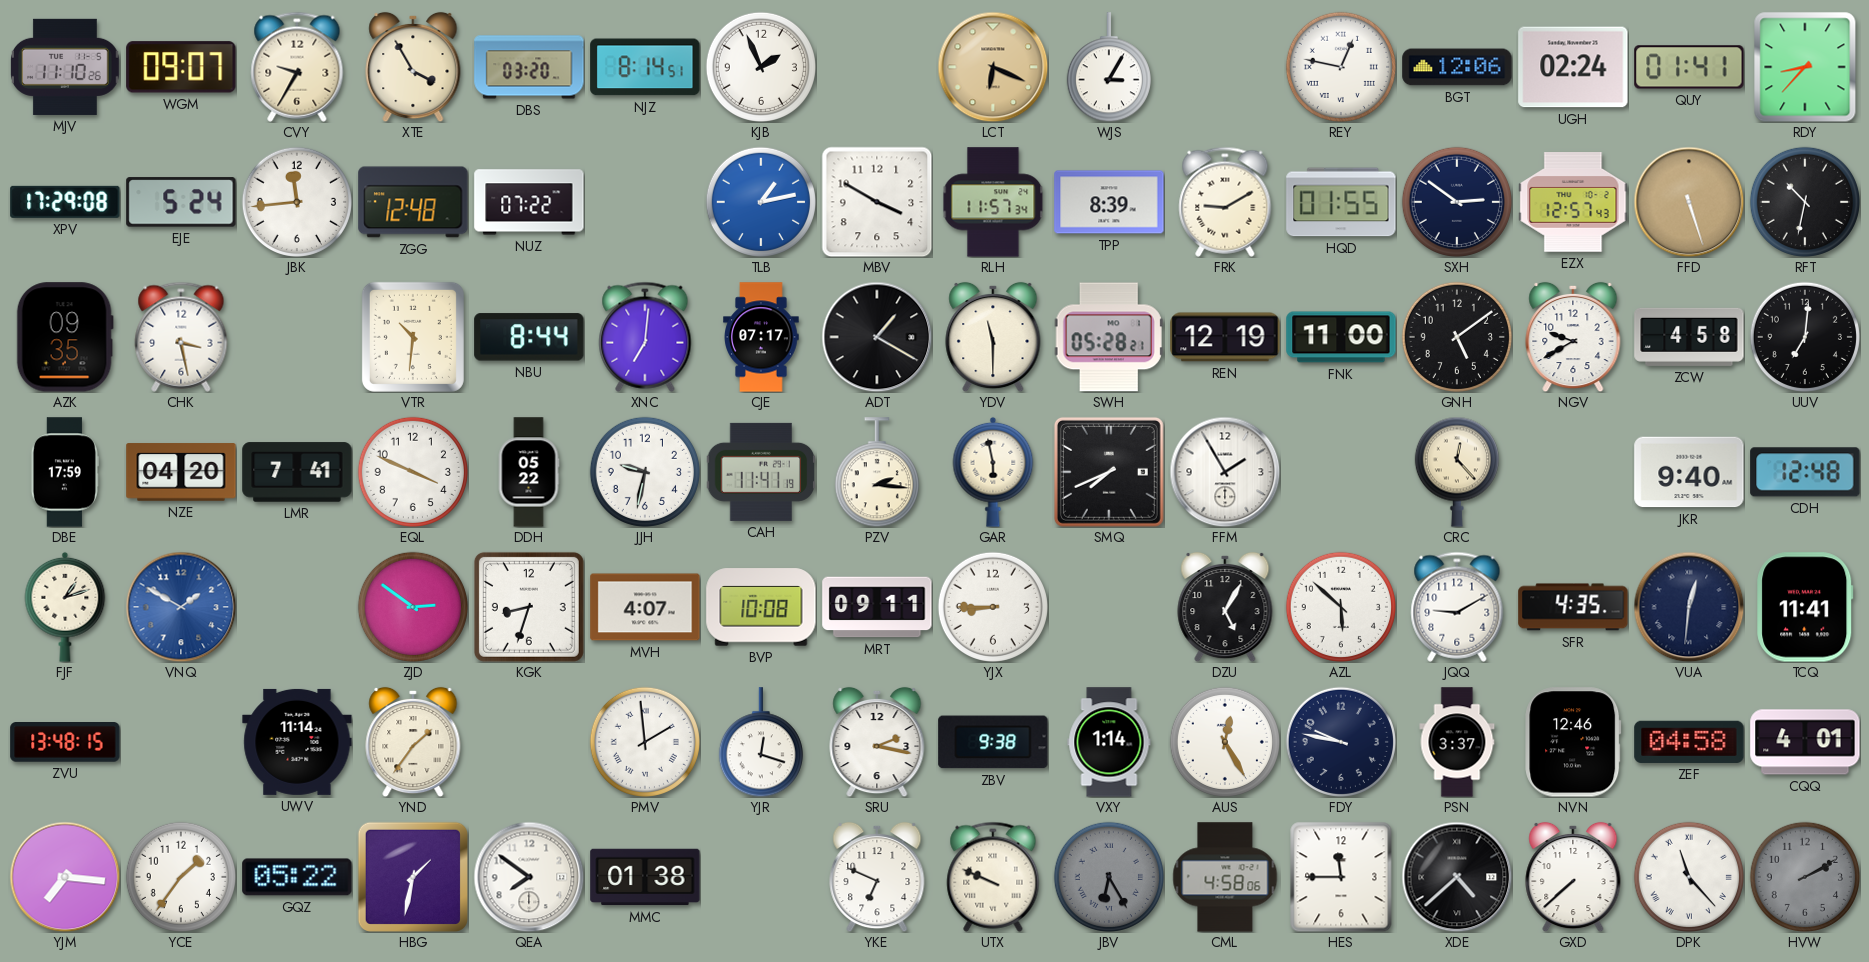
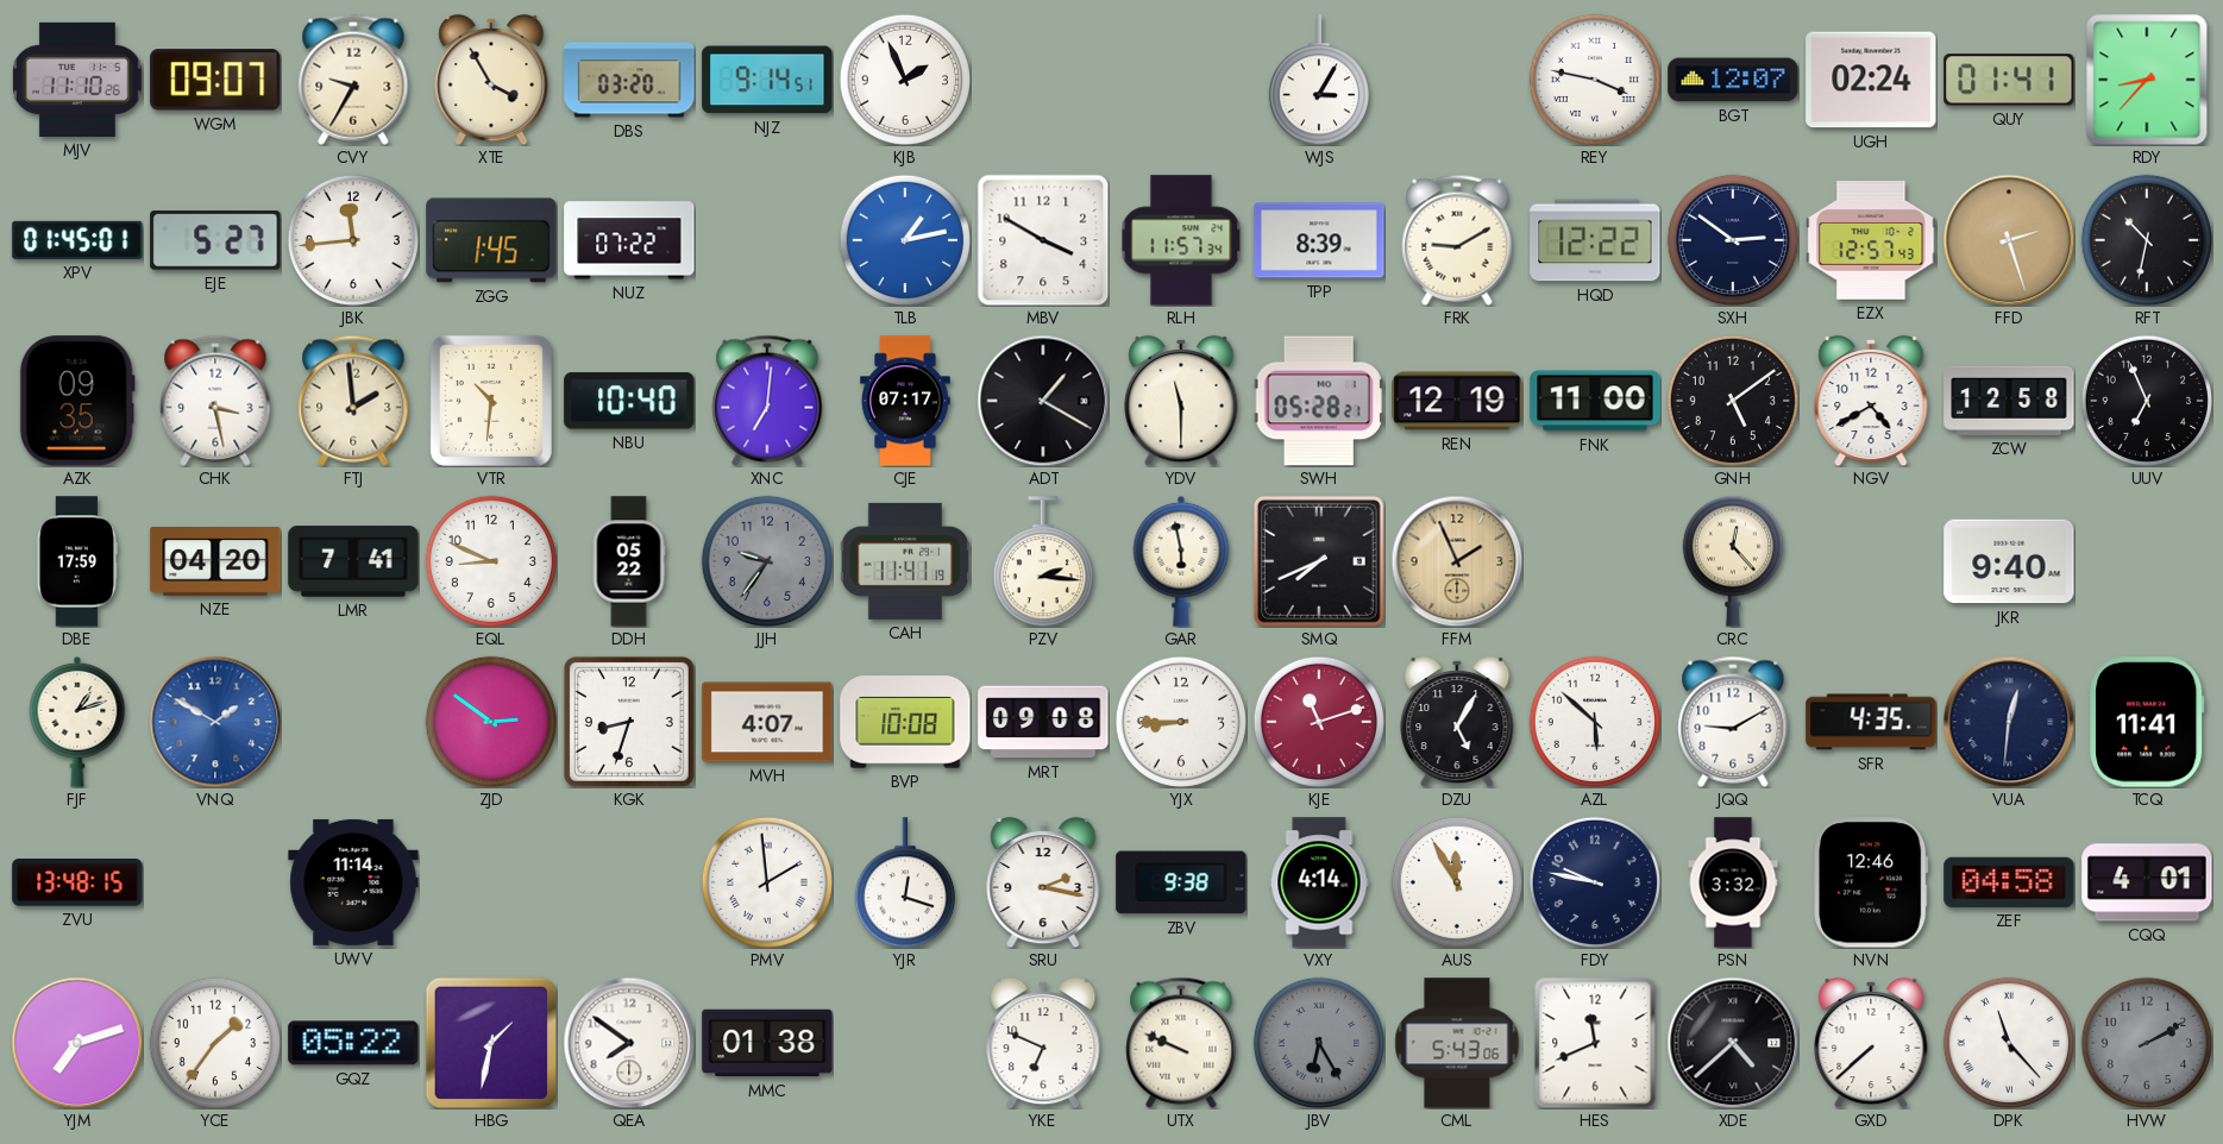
NJZ: 8:14 -> 9:14
LCT: 6:19 -> none
REY: 12:47 -> 3:47
BGT: 12:06 -> 12:07
XPV: 17:29 -> 01:45
EJE: 5:24 -> 5:27
ZGG: 12:48 -> 1:45
HQD: 01:55 -> 12:22
FFD: 5:27 -> 2:27
FTJ: none -> 1:59
NBU: 8:44 -> 10:40
NGV: 9:40 -> 4:40
ZCW: 4:58 -> 12:58
UUV: 7:01 -> 6:56
EQL: 3:49 -> 8:49
JJH: 9:32 -> 9:36
JJH dial: white -> grey
FFM: 1:55 -> 1:56
FFM dial: white -> champagne
CDH: 12:48 -> none
MRT: 09:11 -> 09:08
KJE: none -> 11:12
YND: 1:36 -> none
VXY: 1:14 -> 4:14
AUS: 12:25 -> 11:55
PSN: 3:37 -> 3:32
YJM: 7:16 -> 7:12
CML: 4:58 -> 5:43
HES: 11:45 -> 11:41
